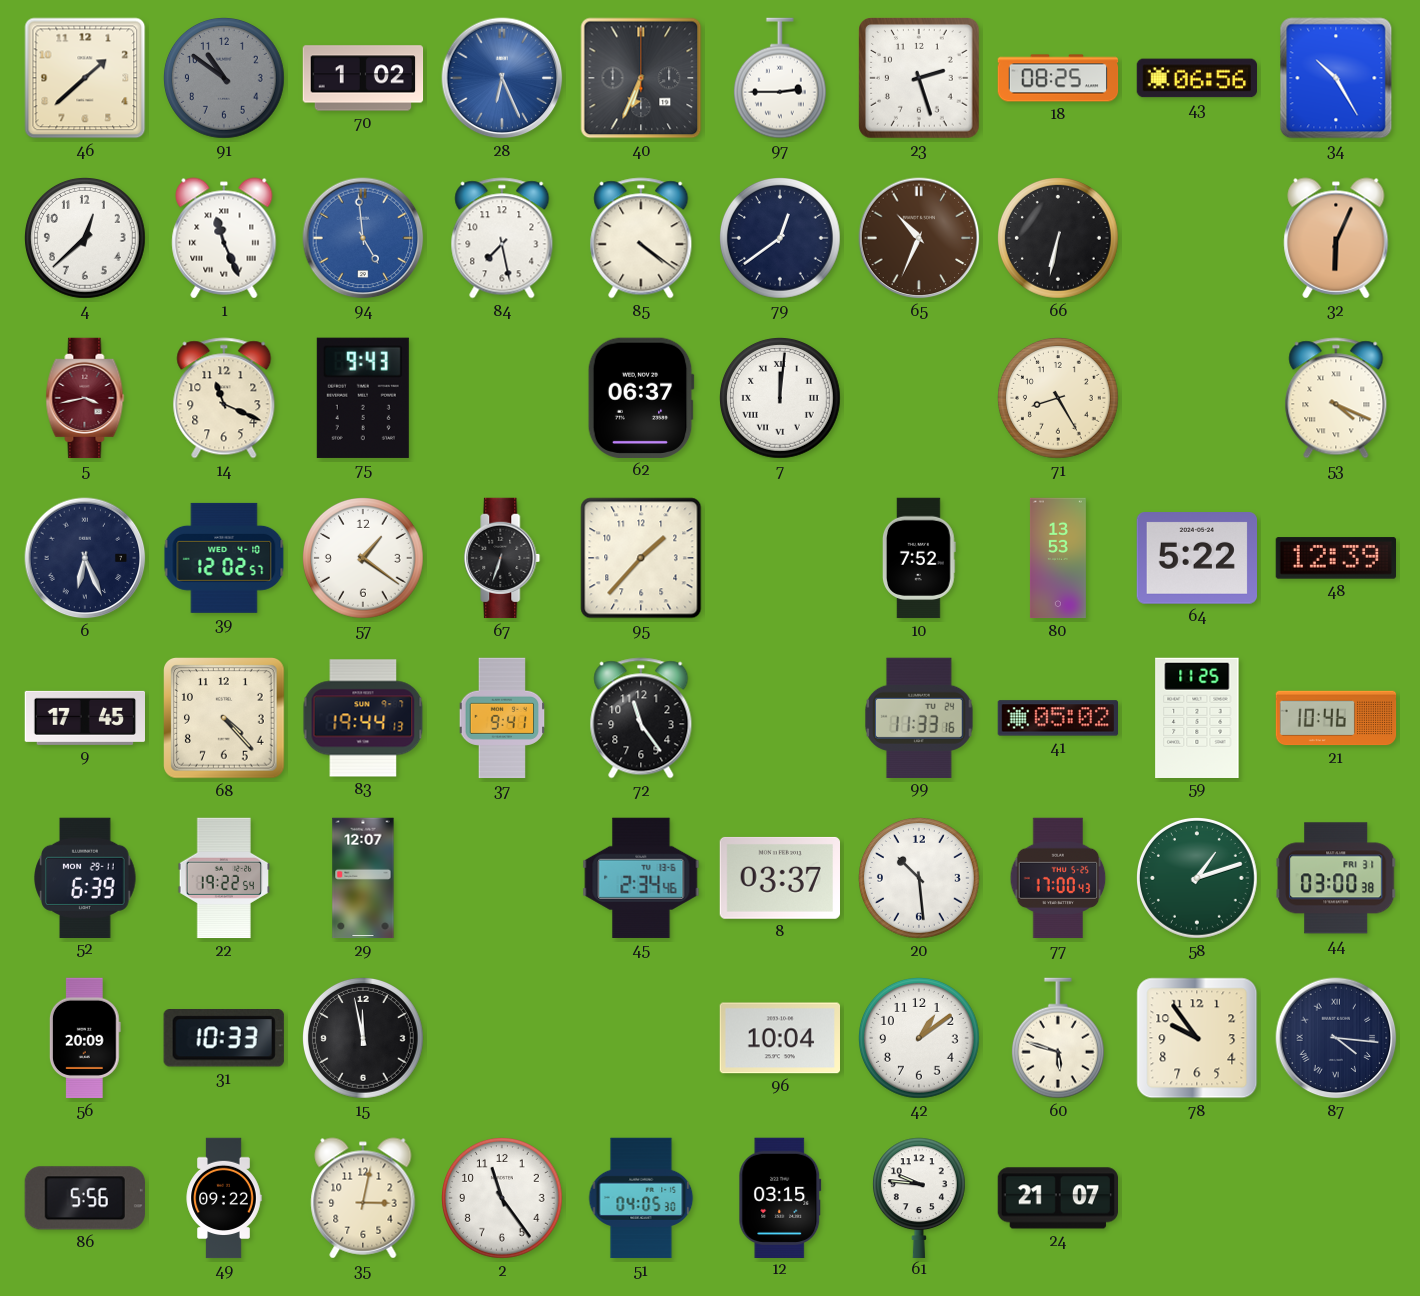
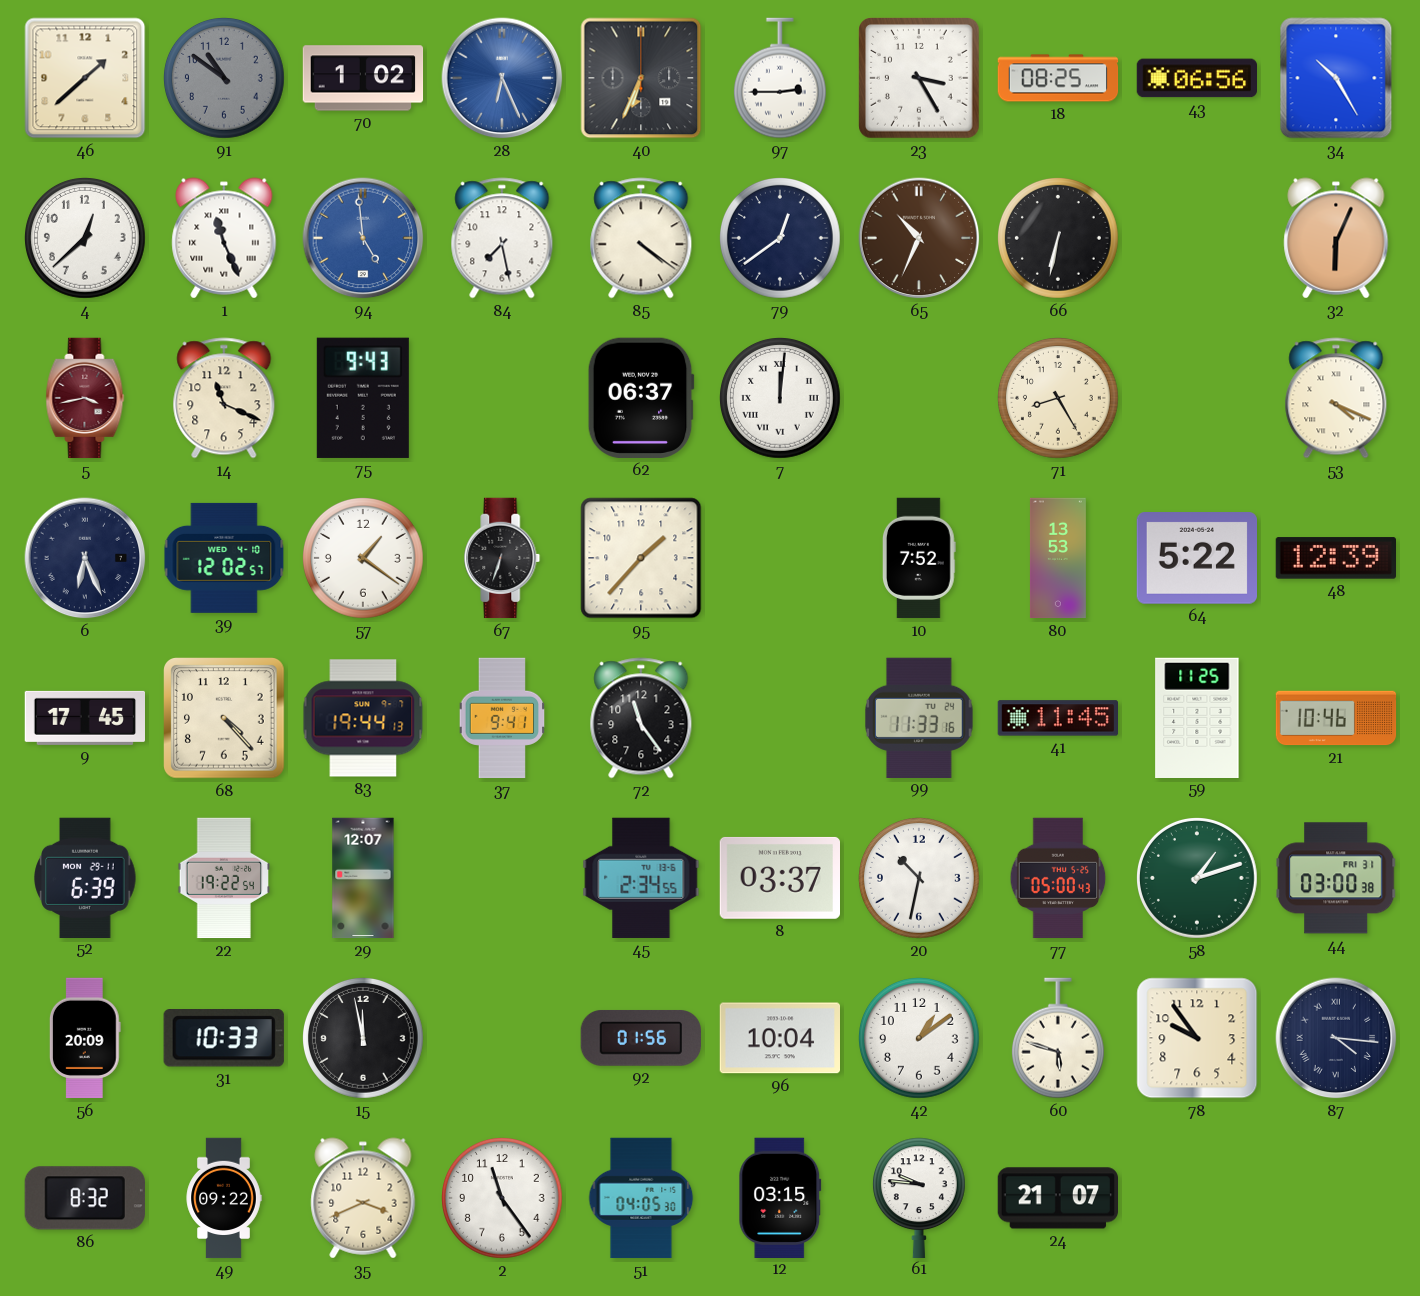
23: 2:27 -> 3:25
41: 05:02 -> 11:45
45: 2:34:46 -> 2:34:55
20: 10:29 -> 10:32
77: 17:00 -> 05:00
92: none -> 01:56
86: 5:56 -> 8:32
35: 3:02 -> 3:41
